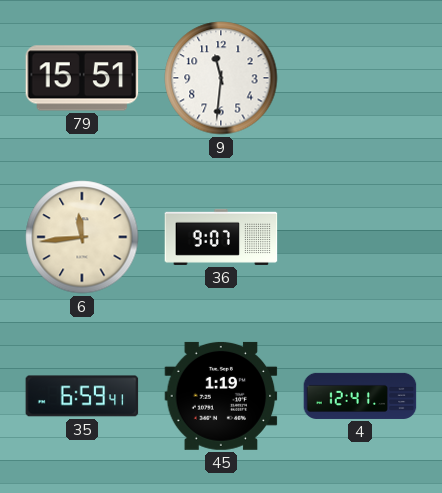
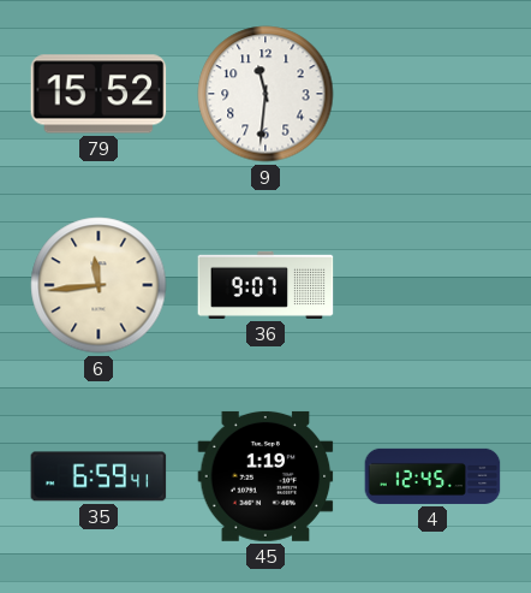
79: 15:51 -> 15:52
4: 12:41 -> 12:45
